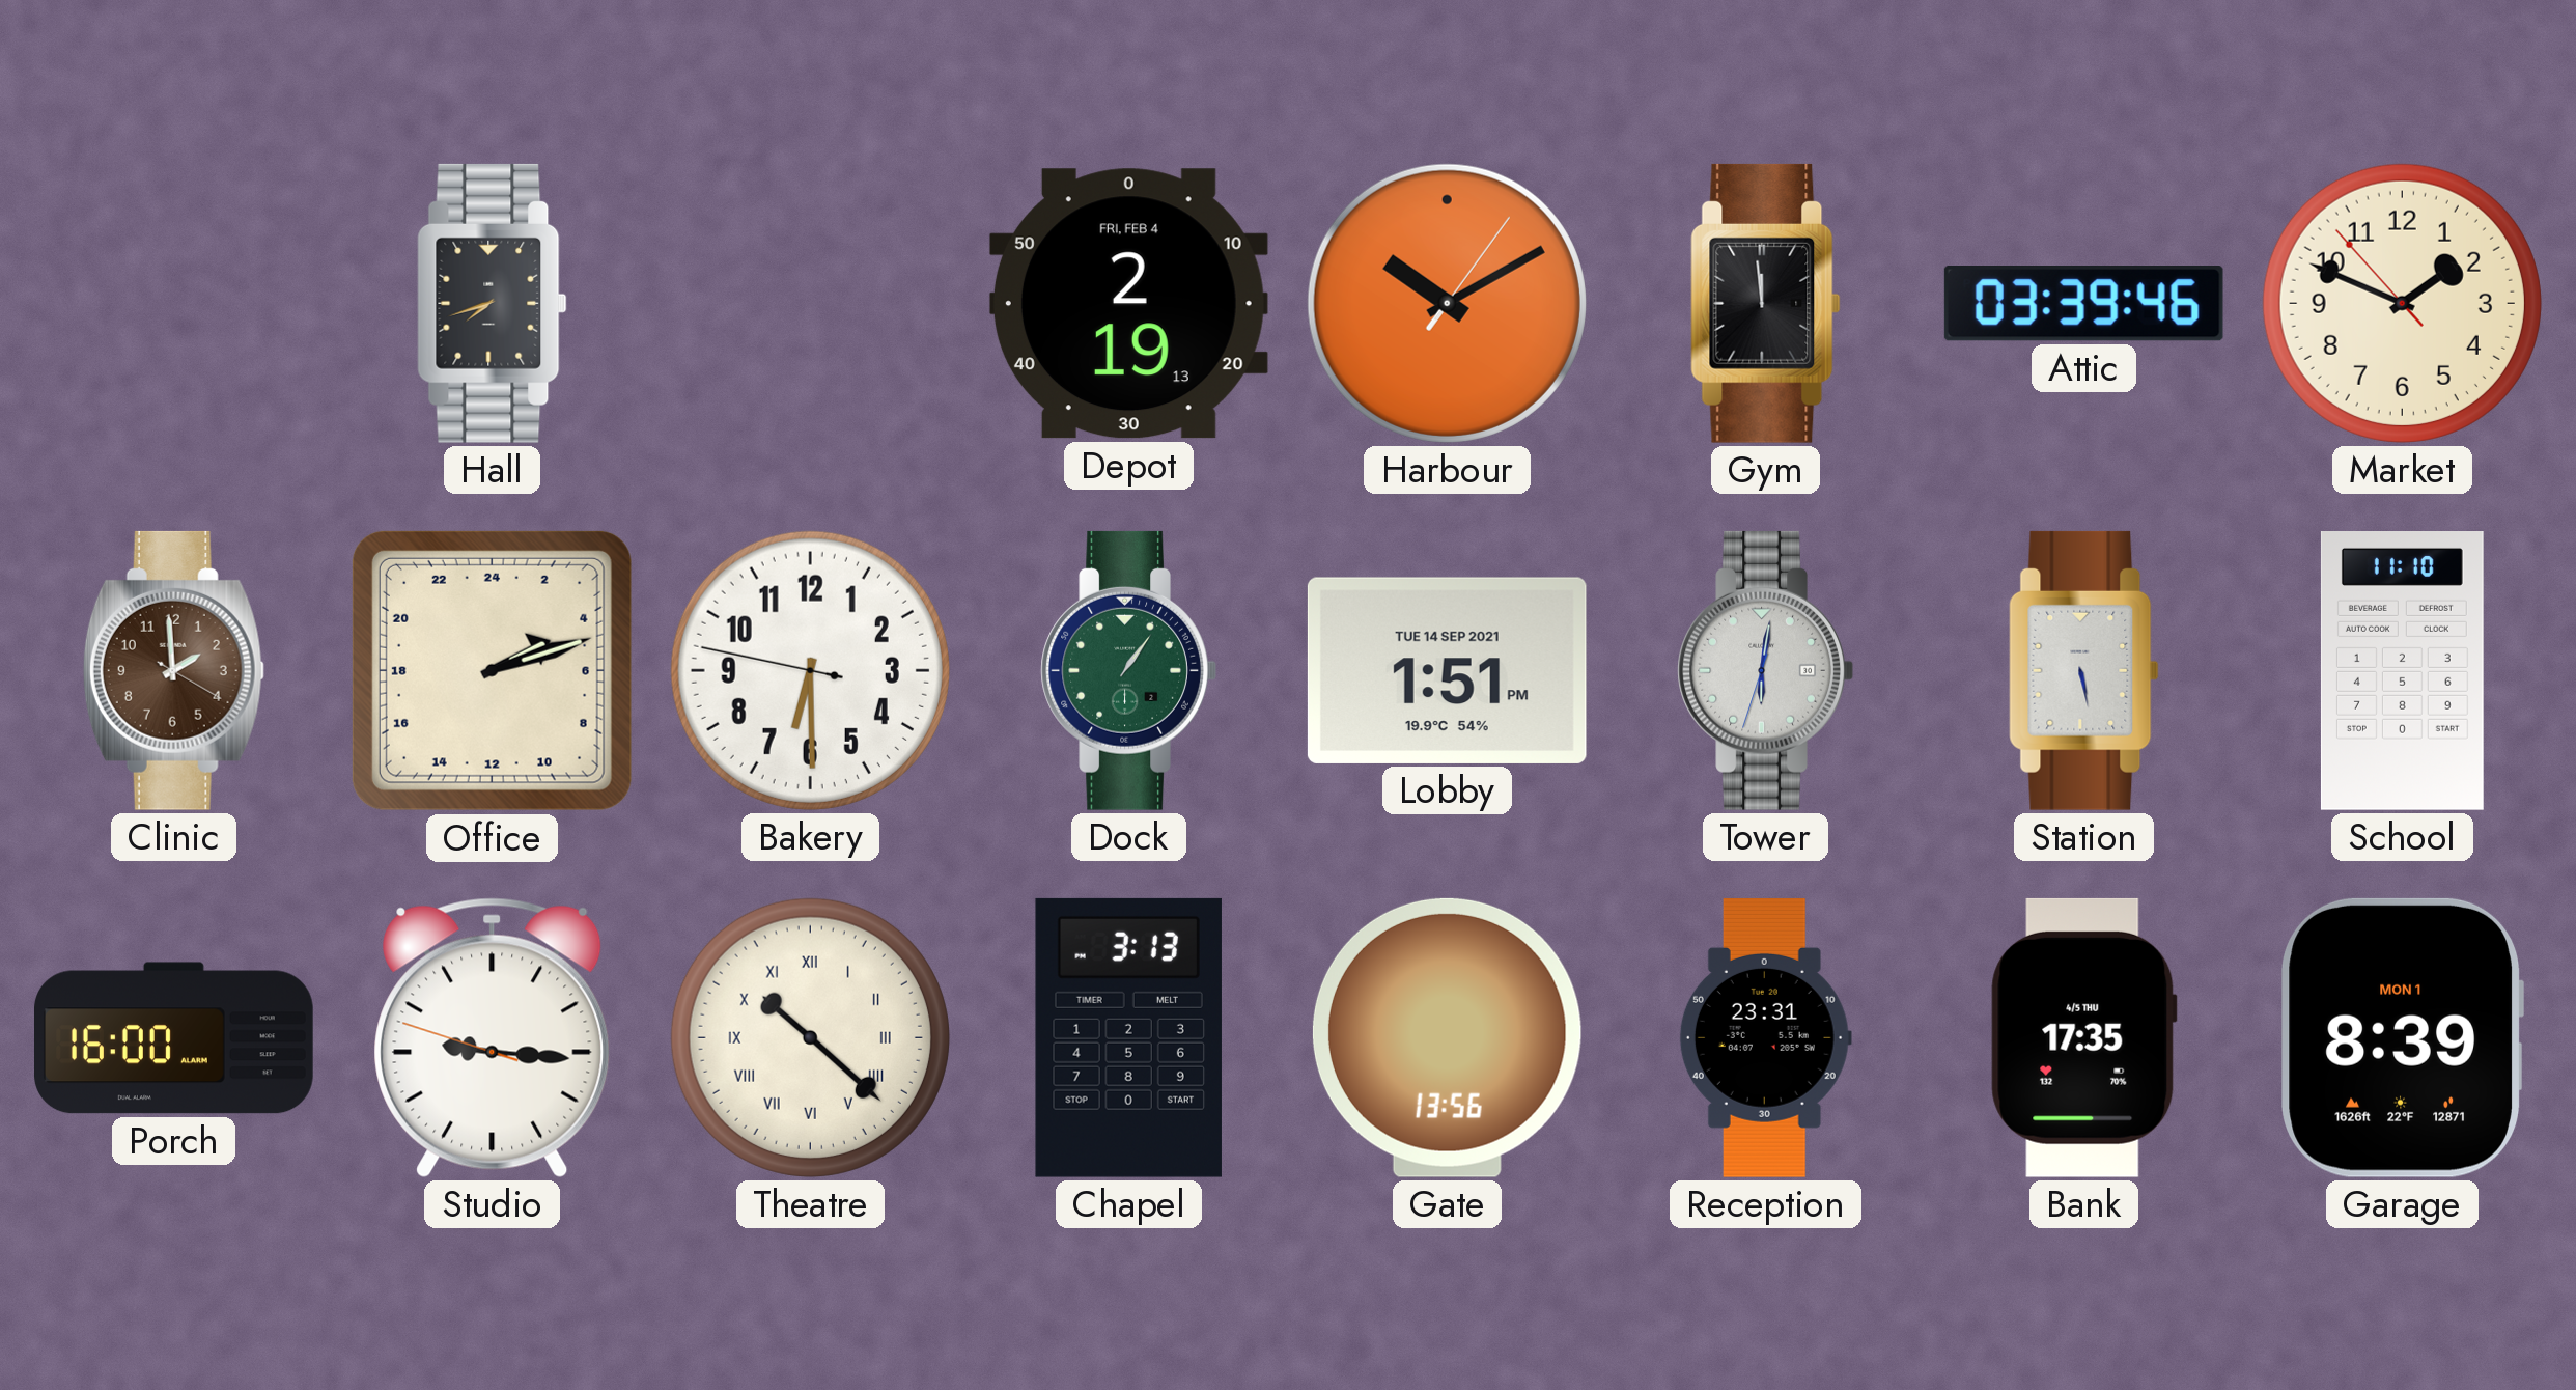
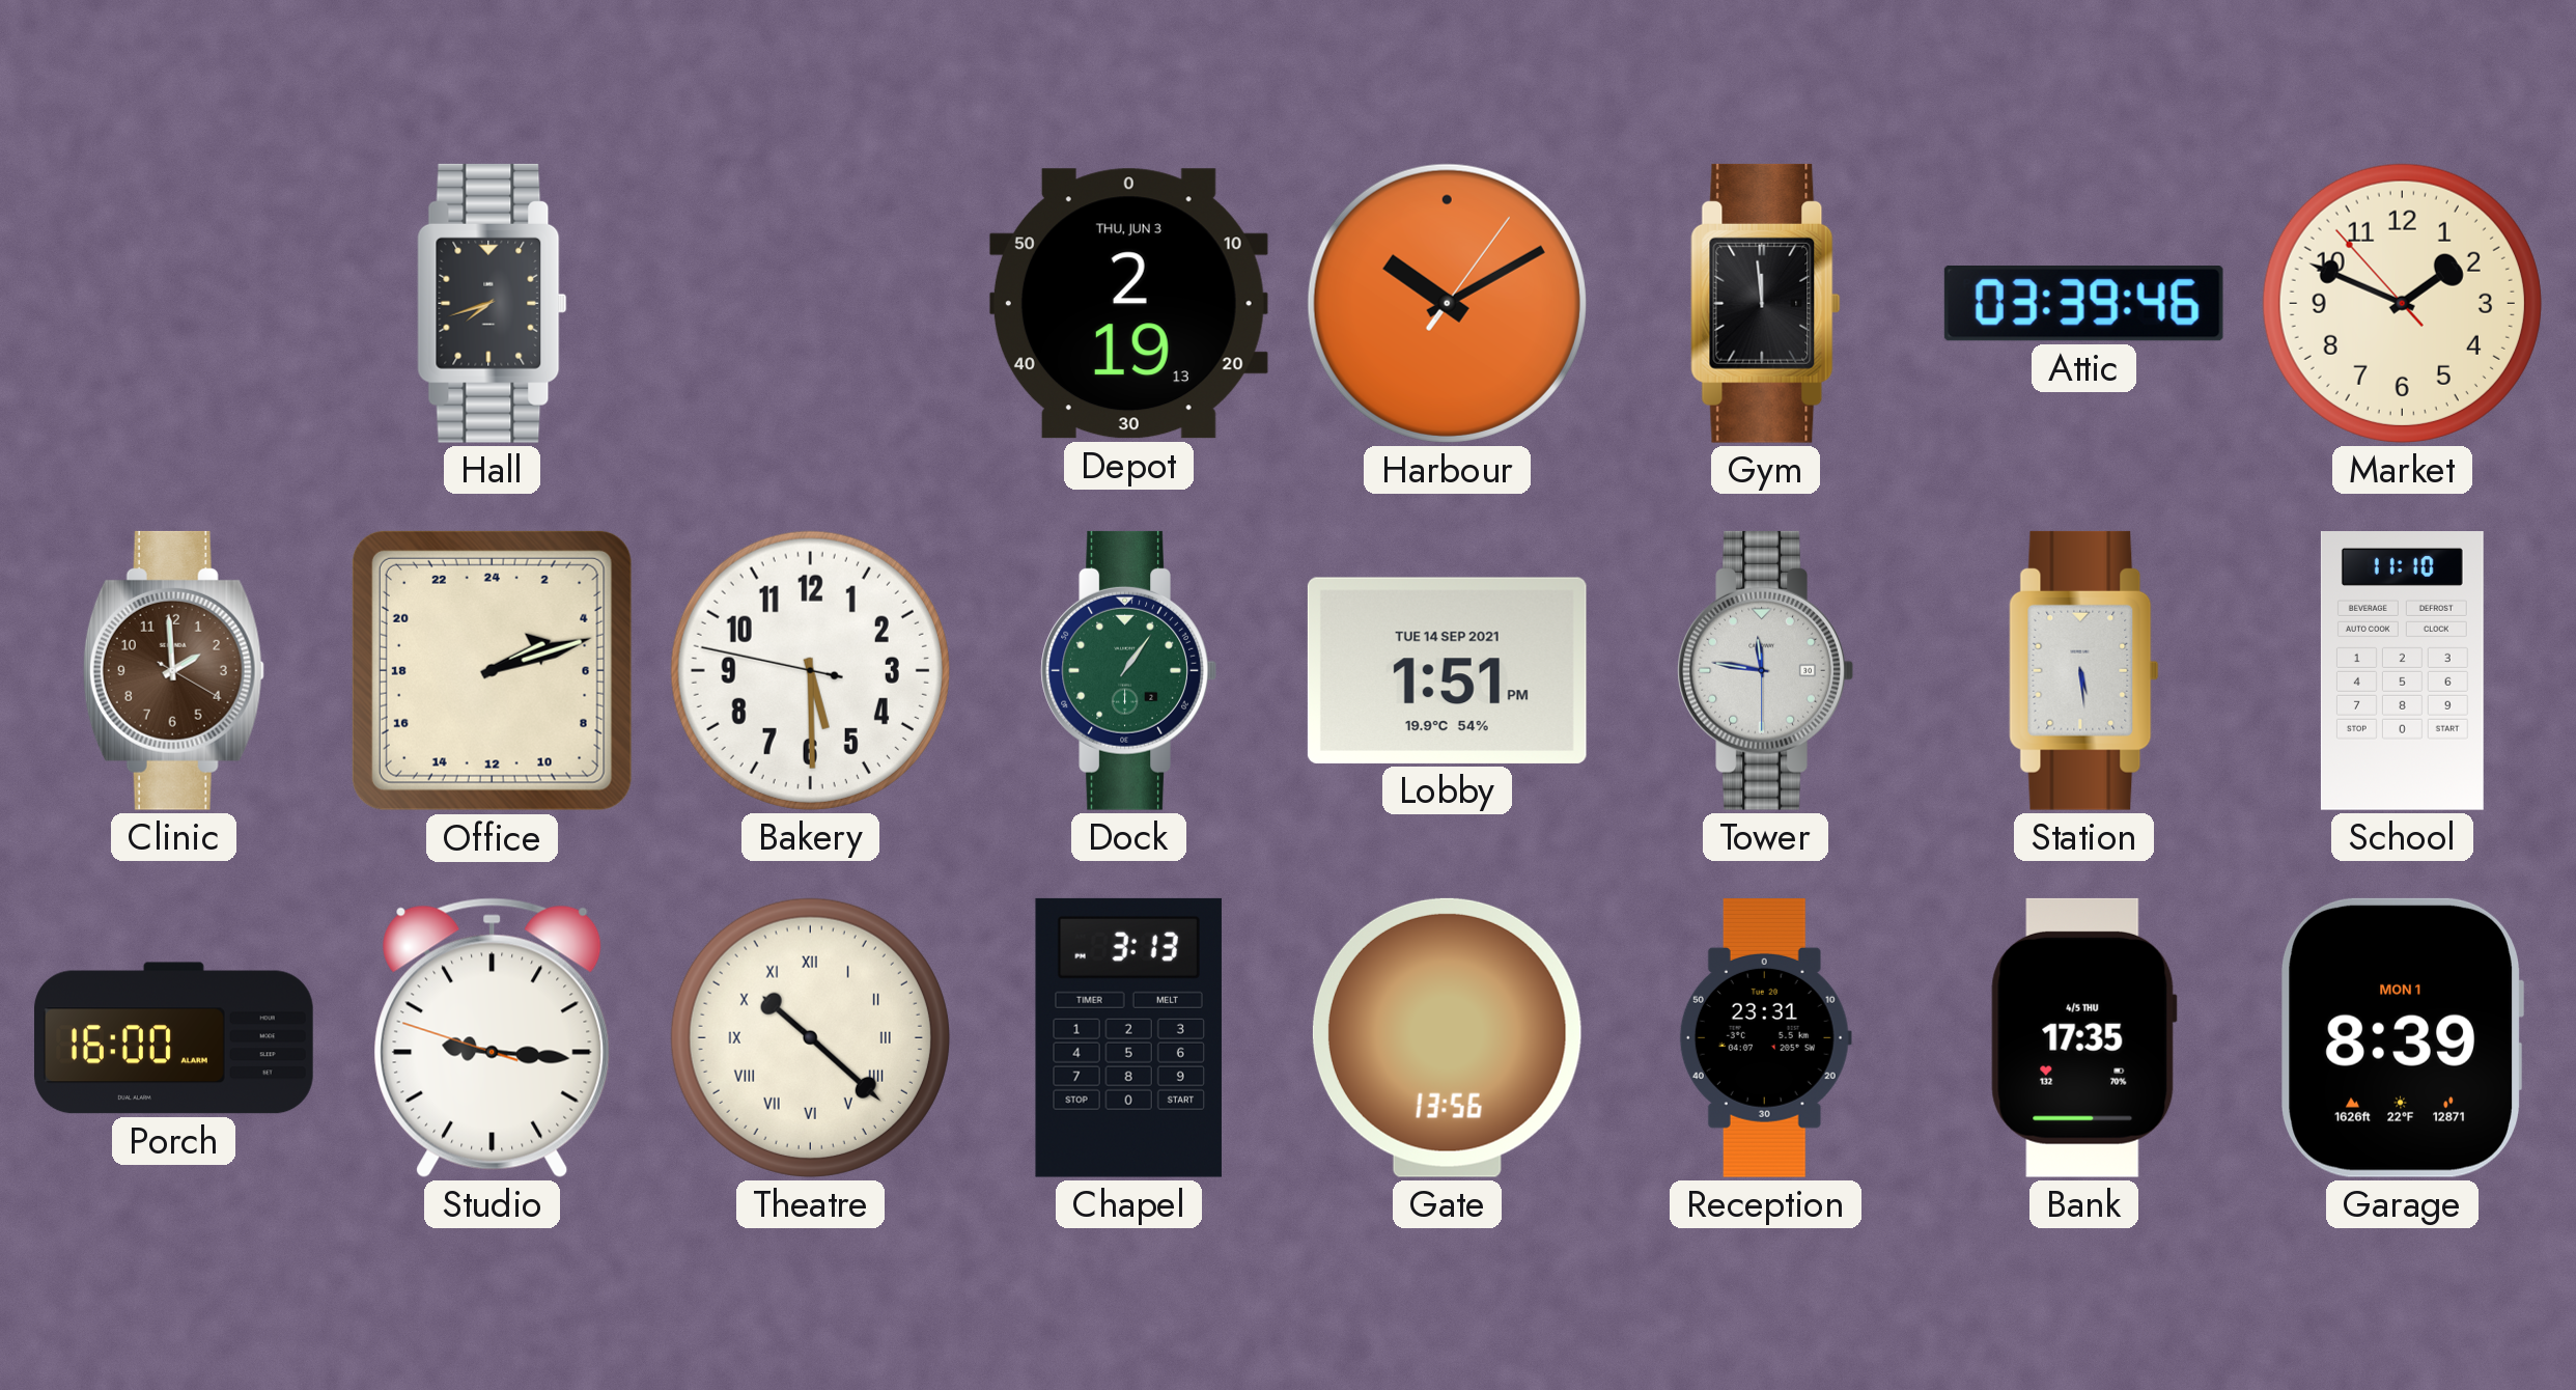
Depot date: FRI, FEB 4 -> THU, JUN 3
Bakery: 6:29 -> 5:29
Tower: 6:01 -> 11:46
Station: 5:28 -> 5:29
